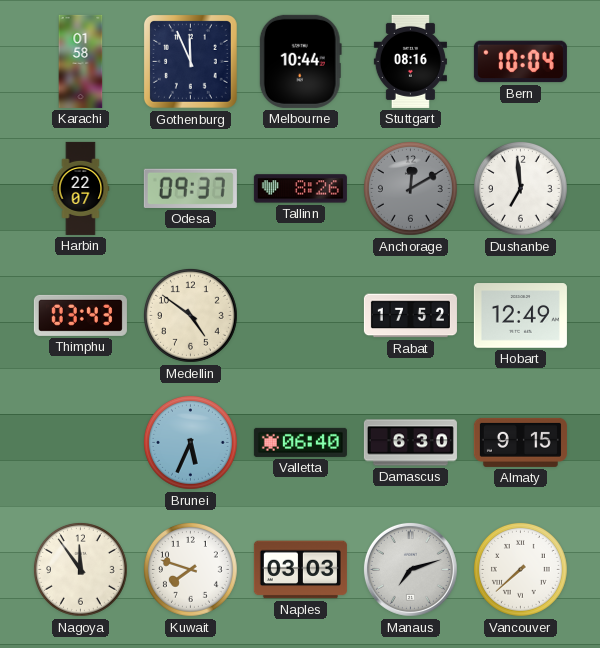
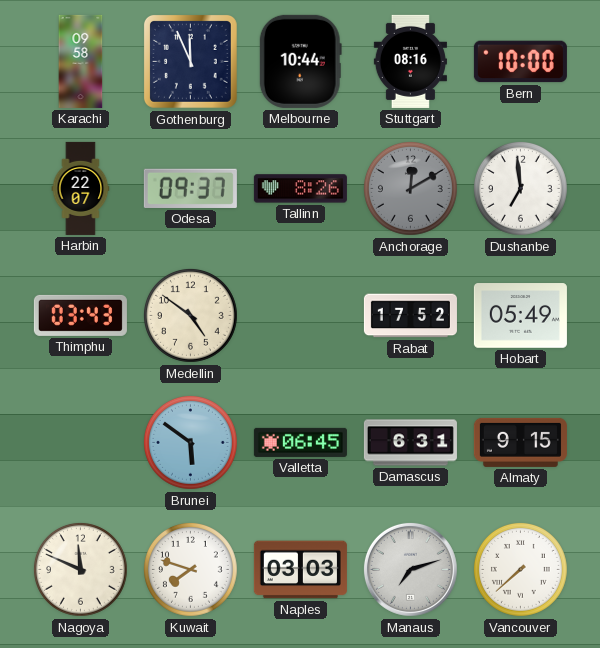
Karachi: 01:58 -> 09:58
Bern: 10:04 -> 10:00
Hobart: 12:49 -> 05:49
Brunei: 5:34 -> 5:51
Valletta: 06:40 -> 06:45
Damascus: 6:30 -> 6:31
Nagoya: 11:54 -> 11:49
